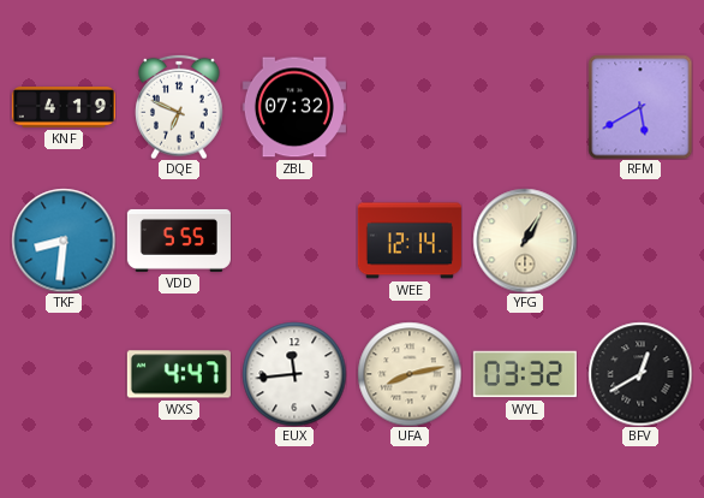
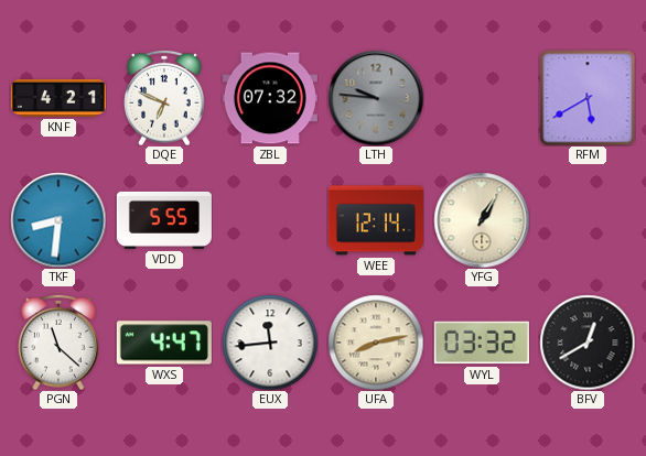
KNF: 4:19 -> 4:21
LTH: none -> 9:46
PGN: none -> 11:22
